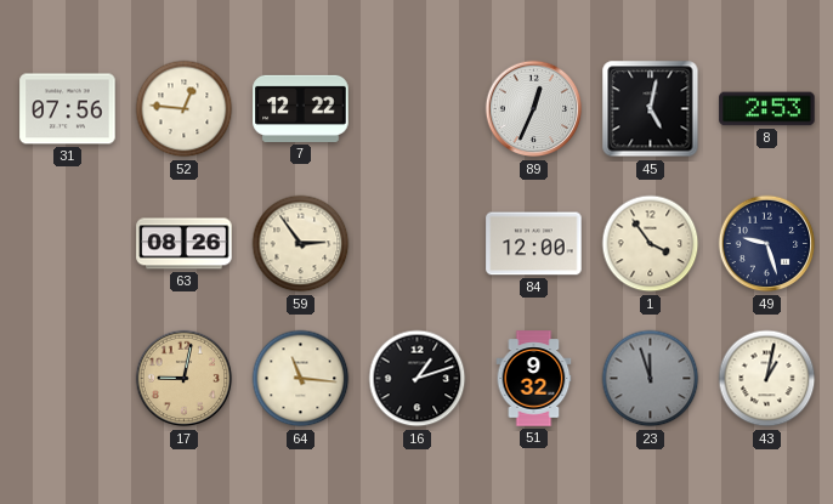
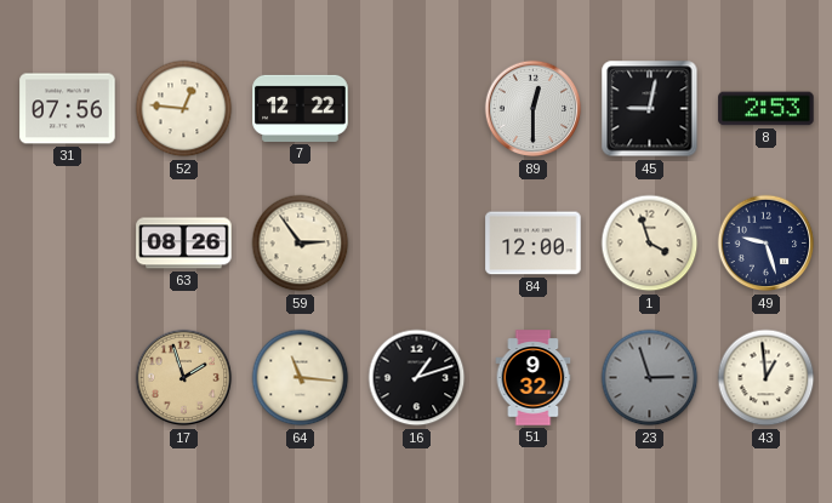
89: 12:34 -> 12:30
45: 5:02 -> 9:02
1: 3:54 -> 3:57
17: 9:02 -> 1:57
23: 11:57 -> 2:57
43: 1:02 -> 12:59
